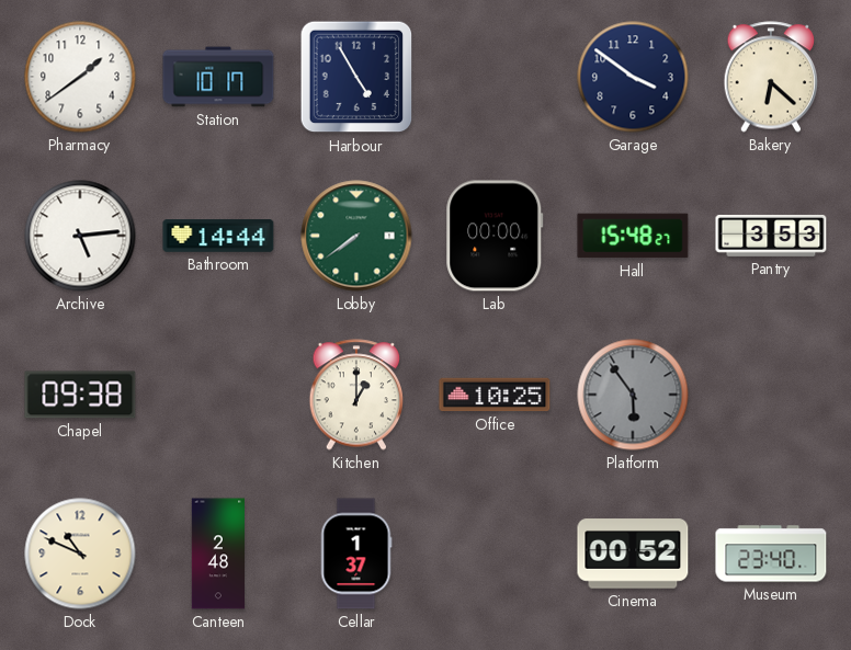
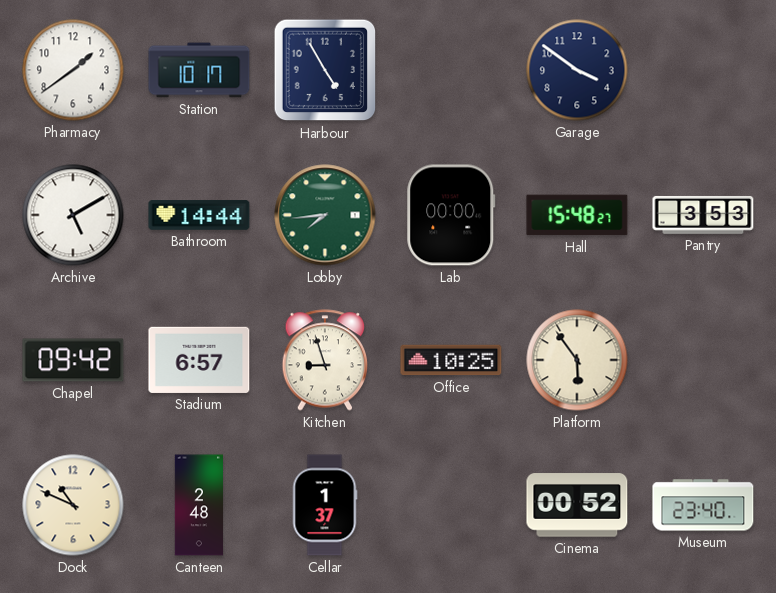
Bakery: 6:22 -> none
Archive: 5:14 -> 5:10
Lobby: 7:39 -> 7:44
Chapel: 09:38 -> 09:42
Stadium: none -> 6:57
Kitchen: 1:00 -> 8:57
Platform dial: grey -> cream
